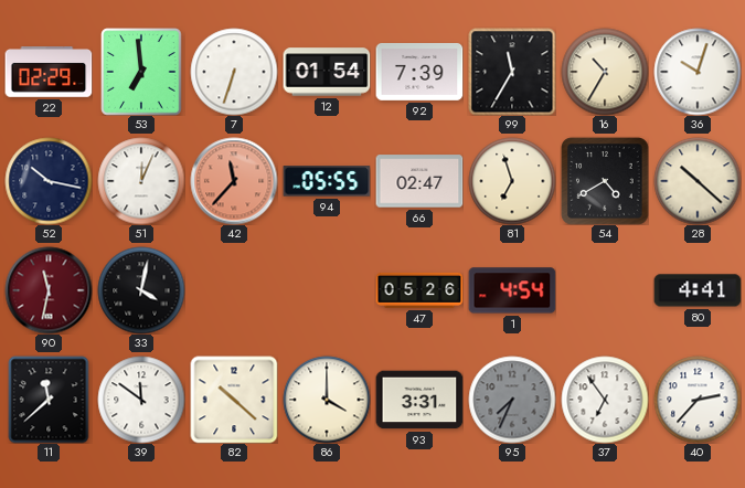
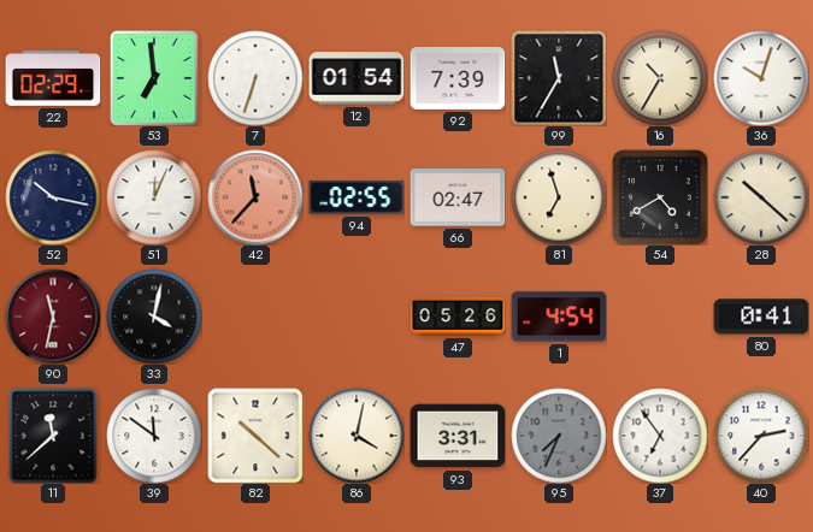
94: 05:55 -> 02:55
80: 4:41 -> 0:41
86: 4:00 -> 4:02
